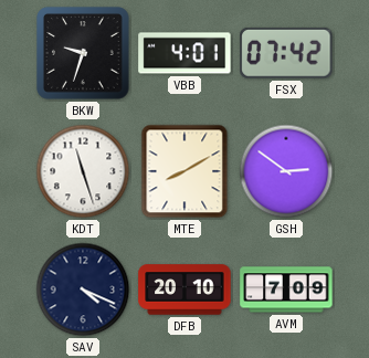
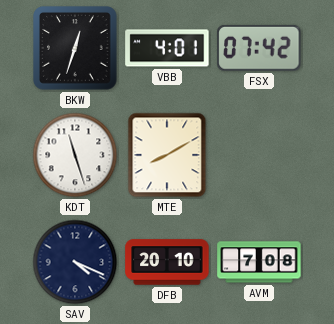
BKW: 9:33 -> 12:33
GSH: 2:51 -> none
AVM: 7:09 -> 7:08
